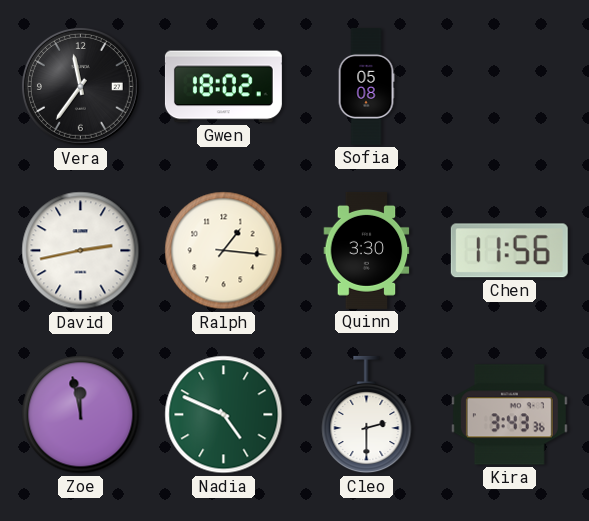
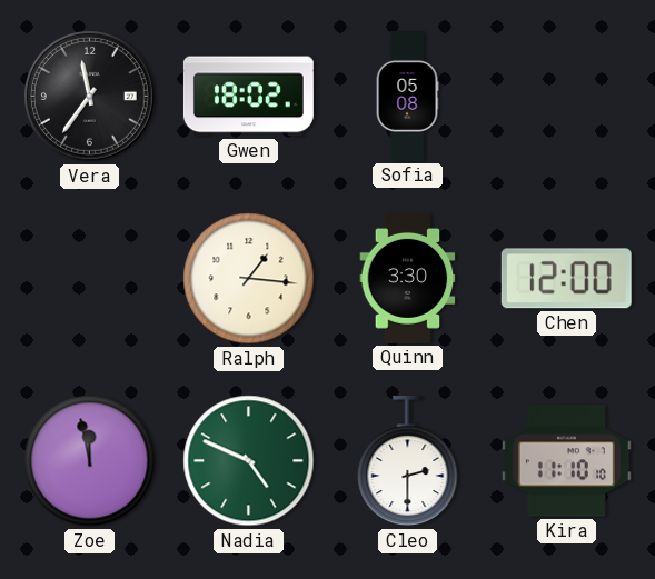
David: 2:43 -> none
Chen: 11:56 -> 12:00
Kira: 3:43 -> 11:10
